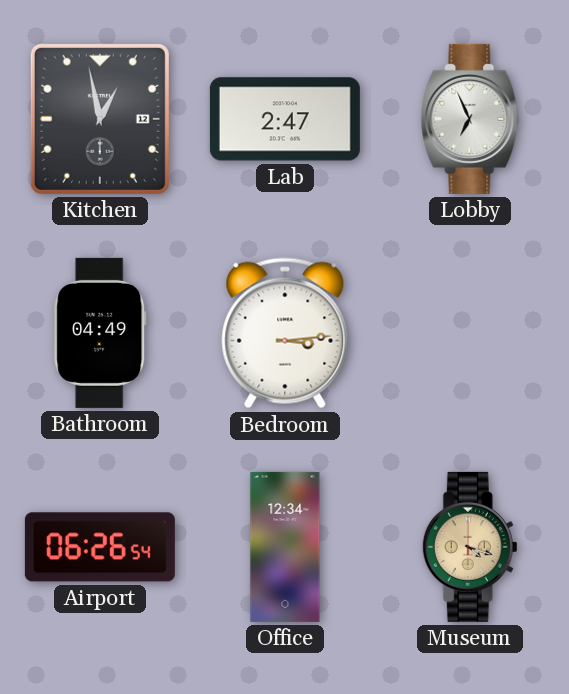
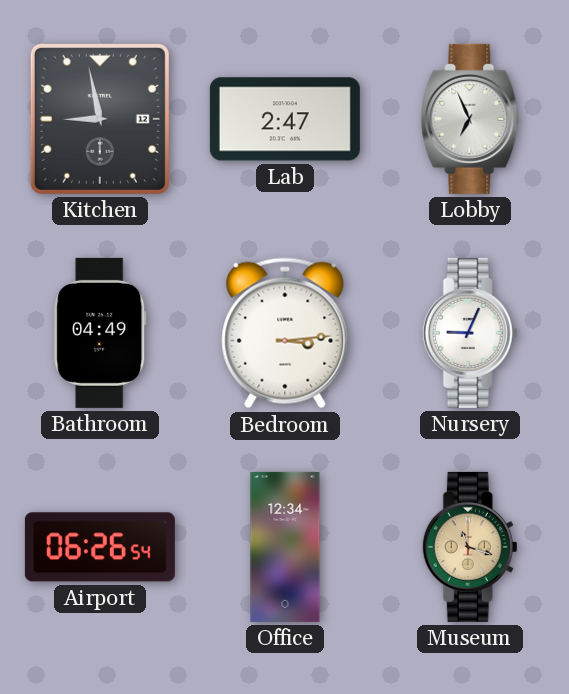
Kitchen: 12:58 -> 8:58
Nursery: none -> 9:04
Museum: 4:18 -> 11:18
